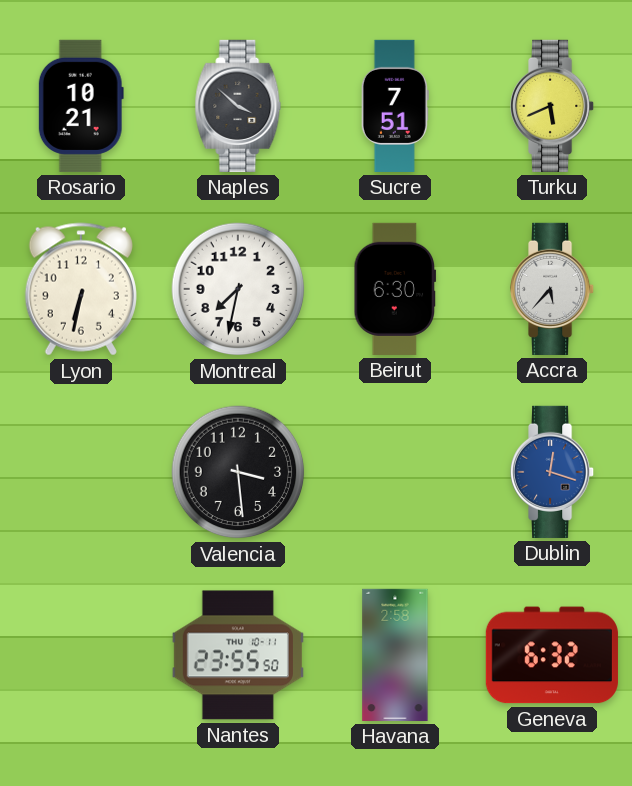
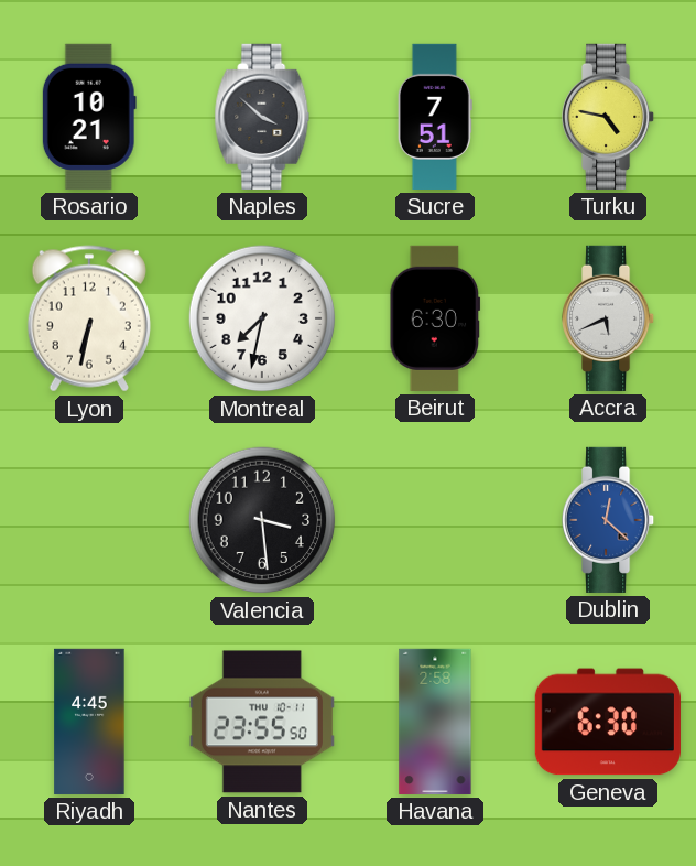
Turku: 5:41 -> 4:47
Accra: 5:37 -> 5:41
Dublin: 12:18 -> 12:22
Riyadh: none -> 4:45
Geneva: 6:32 -> 6:30
